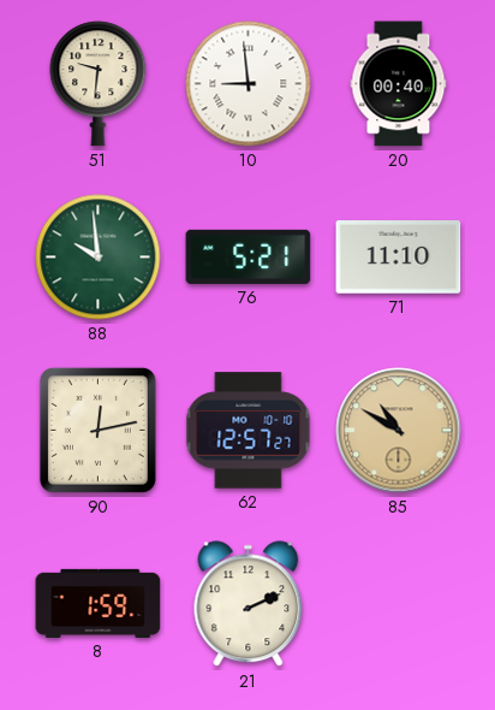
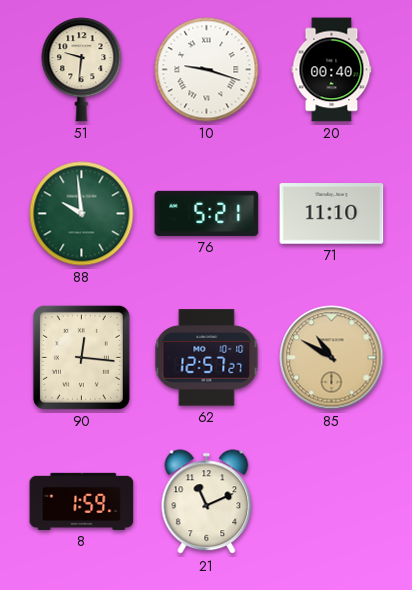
10: 8:59 -> 9:18
90: 12:13 -> 12:16
21: 2:11 -> 11:11
